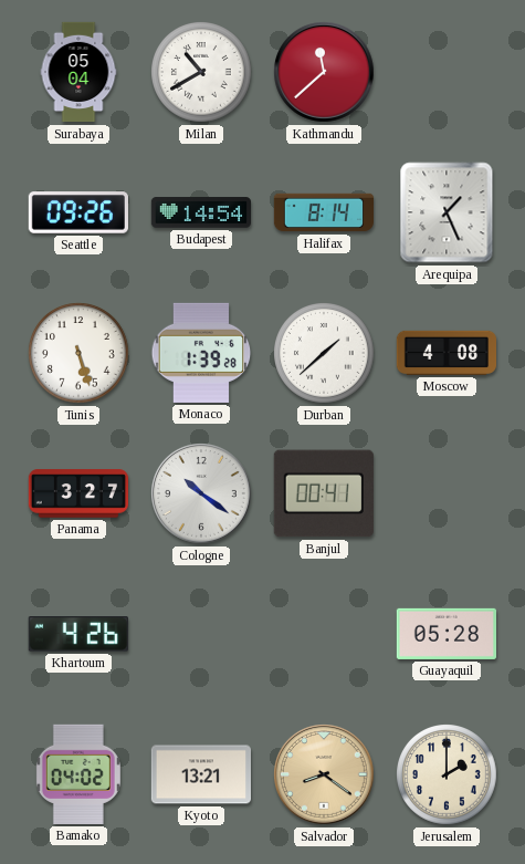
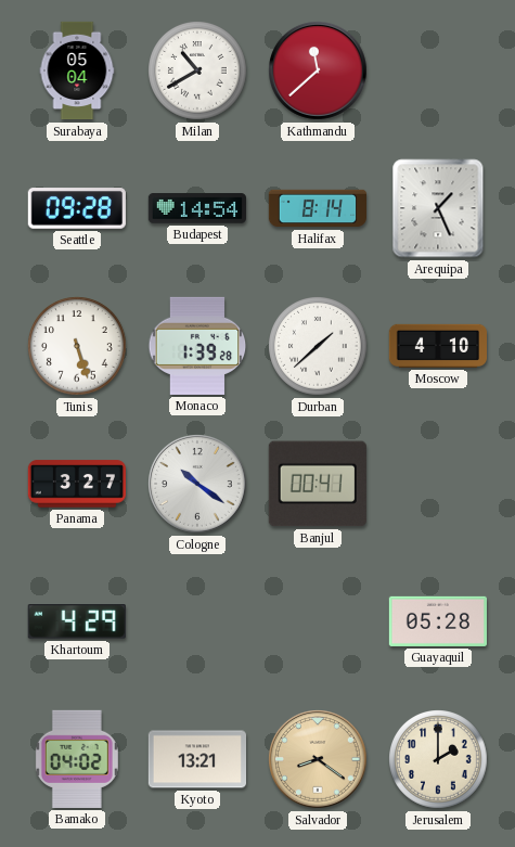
Seattle: 09:26 -> 09:28
Moscow: 4:08 -> 4:10
Khartoum: 4:26 -> 4:29
